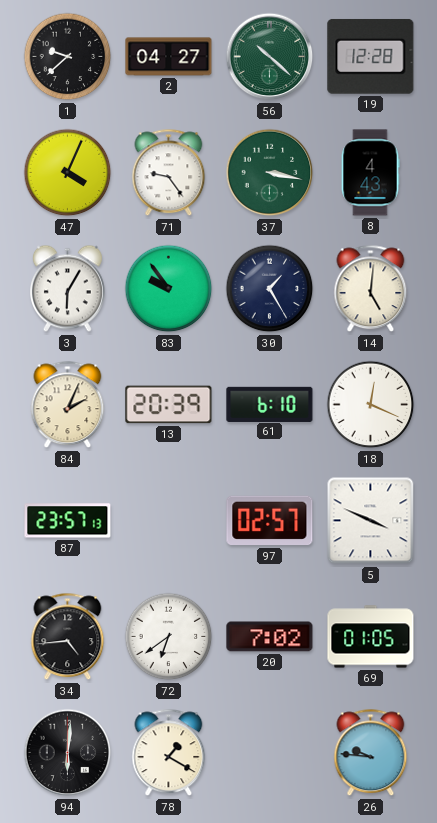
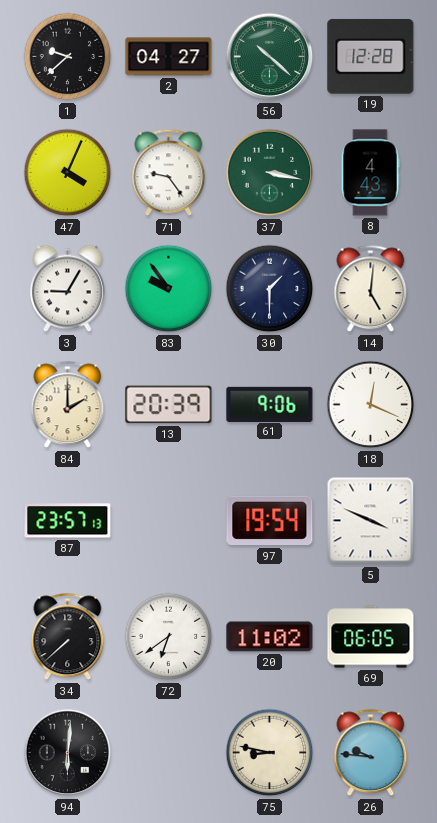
3: 6:05 -> 9:05
30: 1:25 -> 1:30
84: 2:04 -> 2:00
61: 6:10 -> 9:06
97: 02:57 -> 19:54
34: 4:44 -> 7:38
20: 7:02 -> 11:02
69: 01:05 -> 06:05
78: 1:20 -> none
75: none -> 8:47
